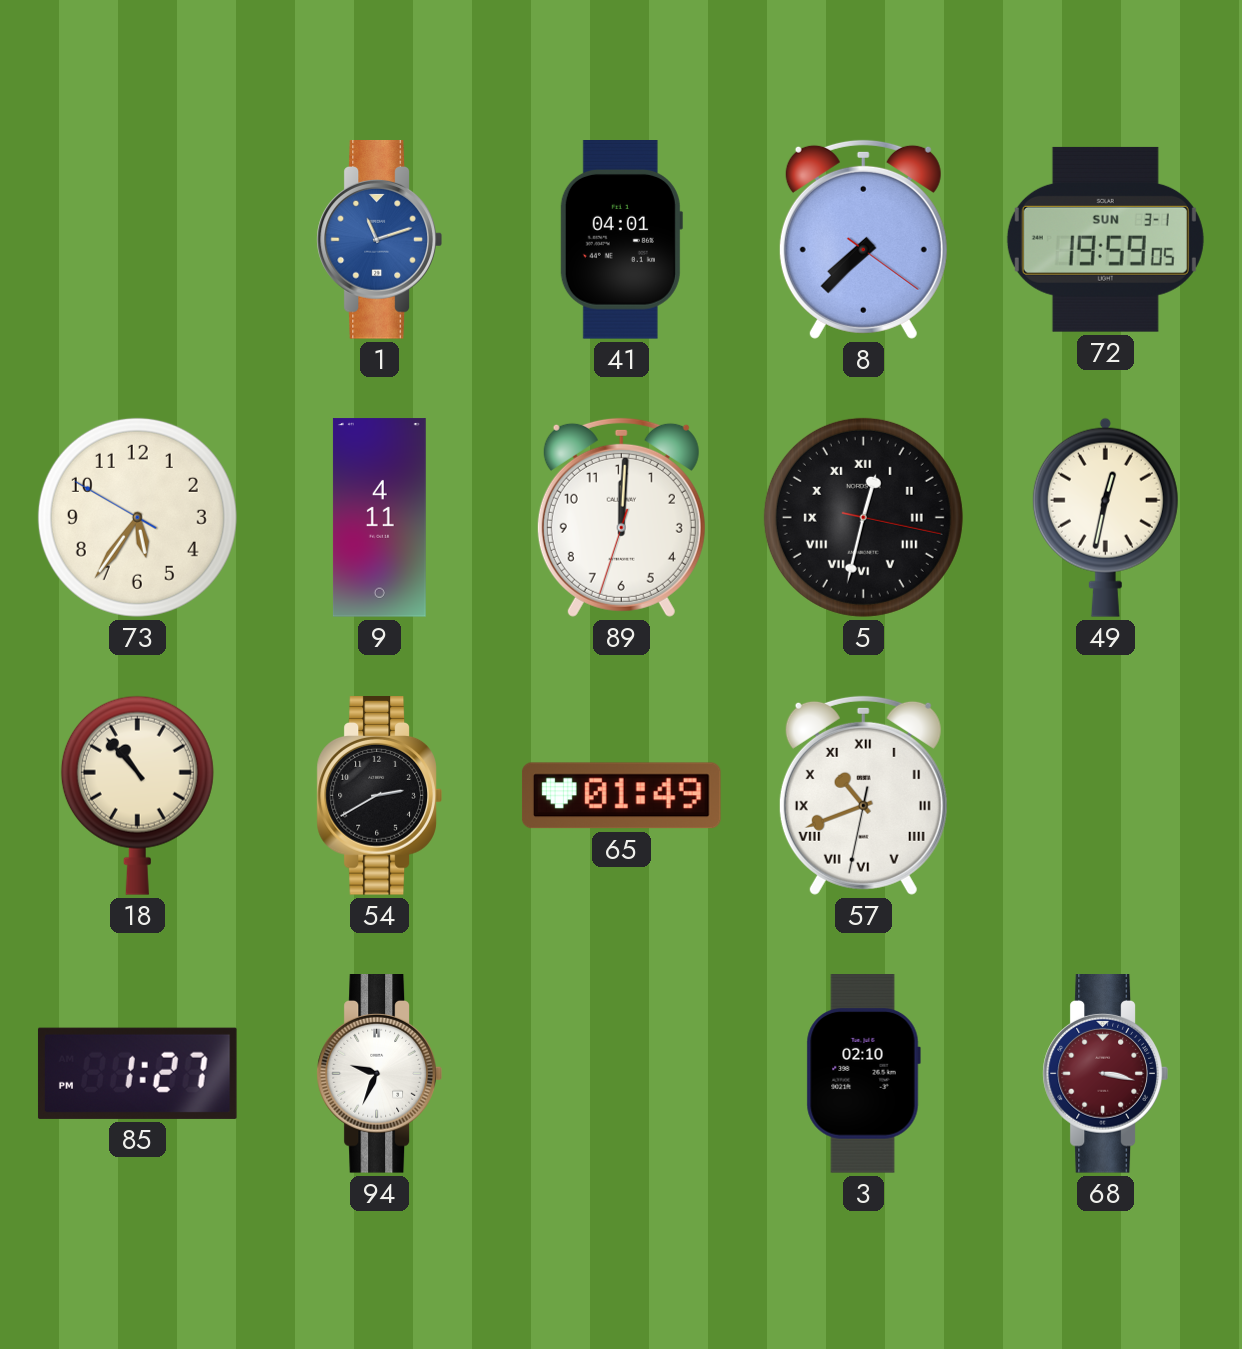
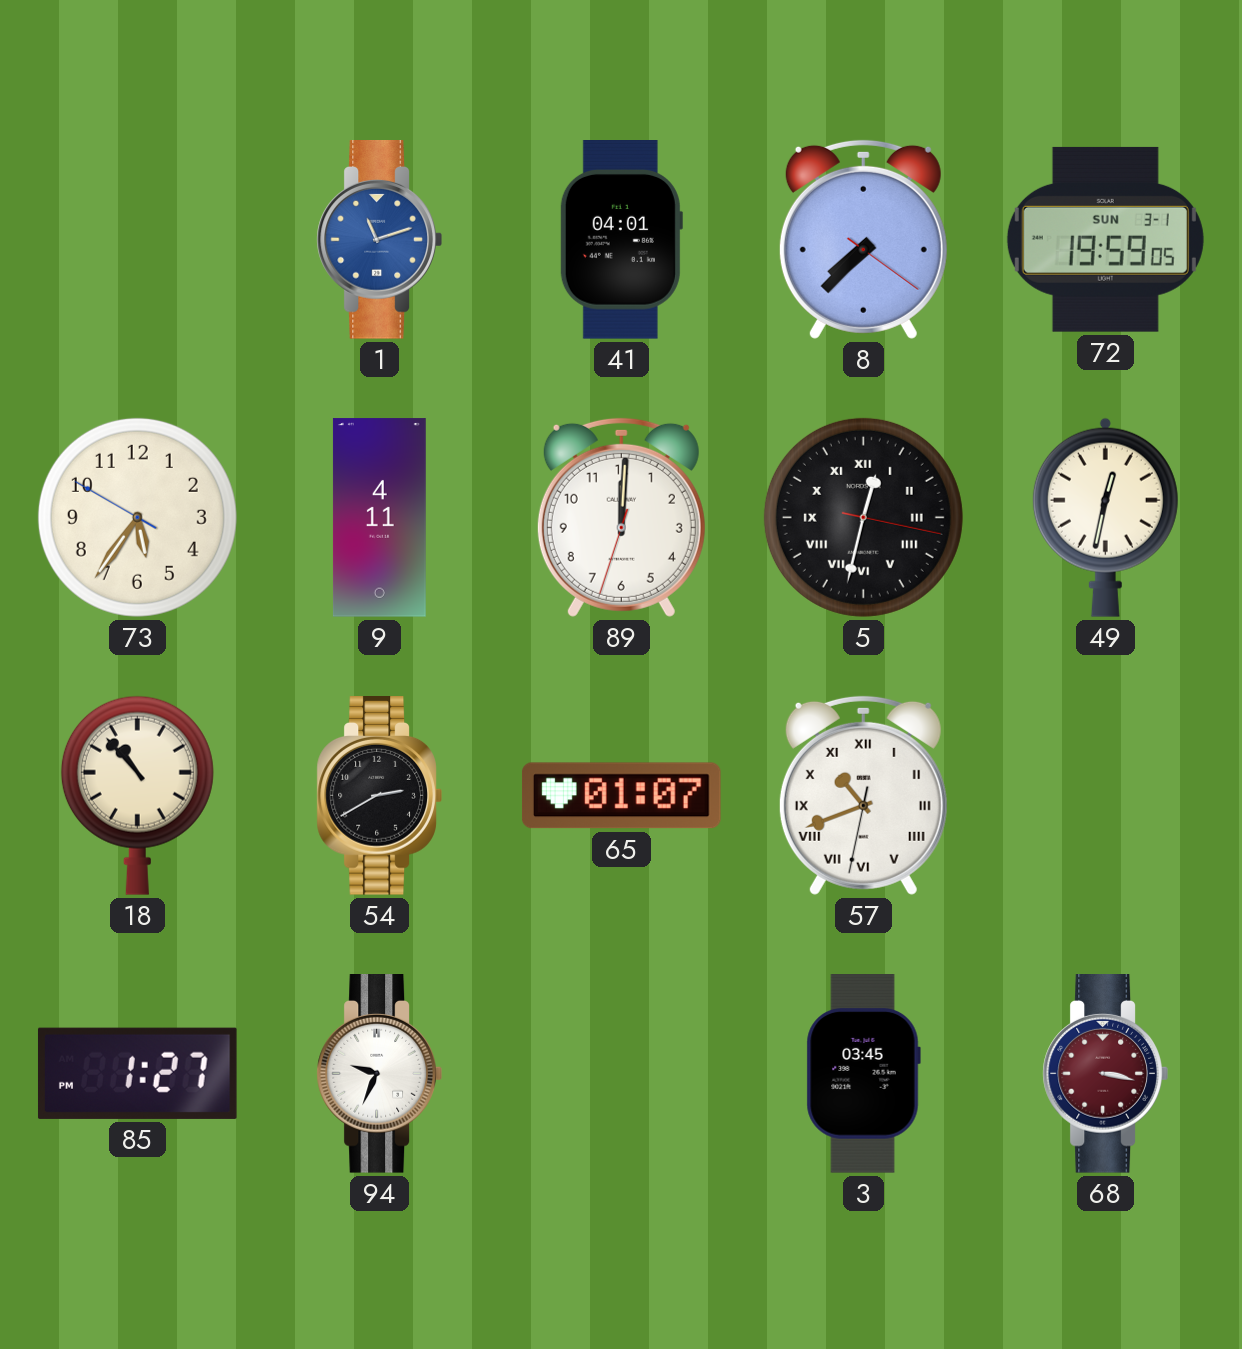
65: 01:49 -> 01:07
3: 02:10 -> 03:45
